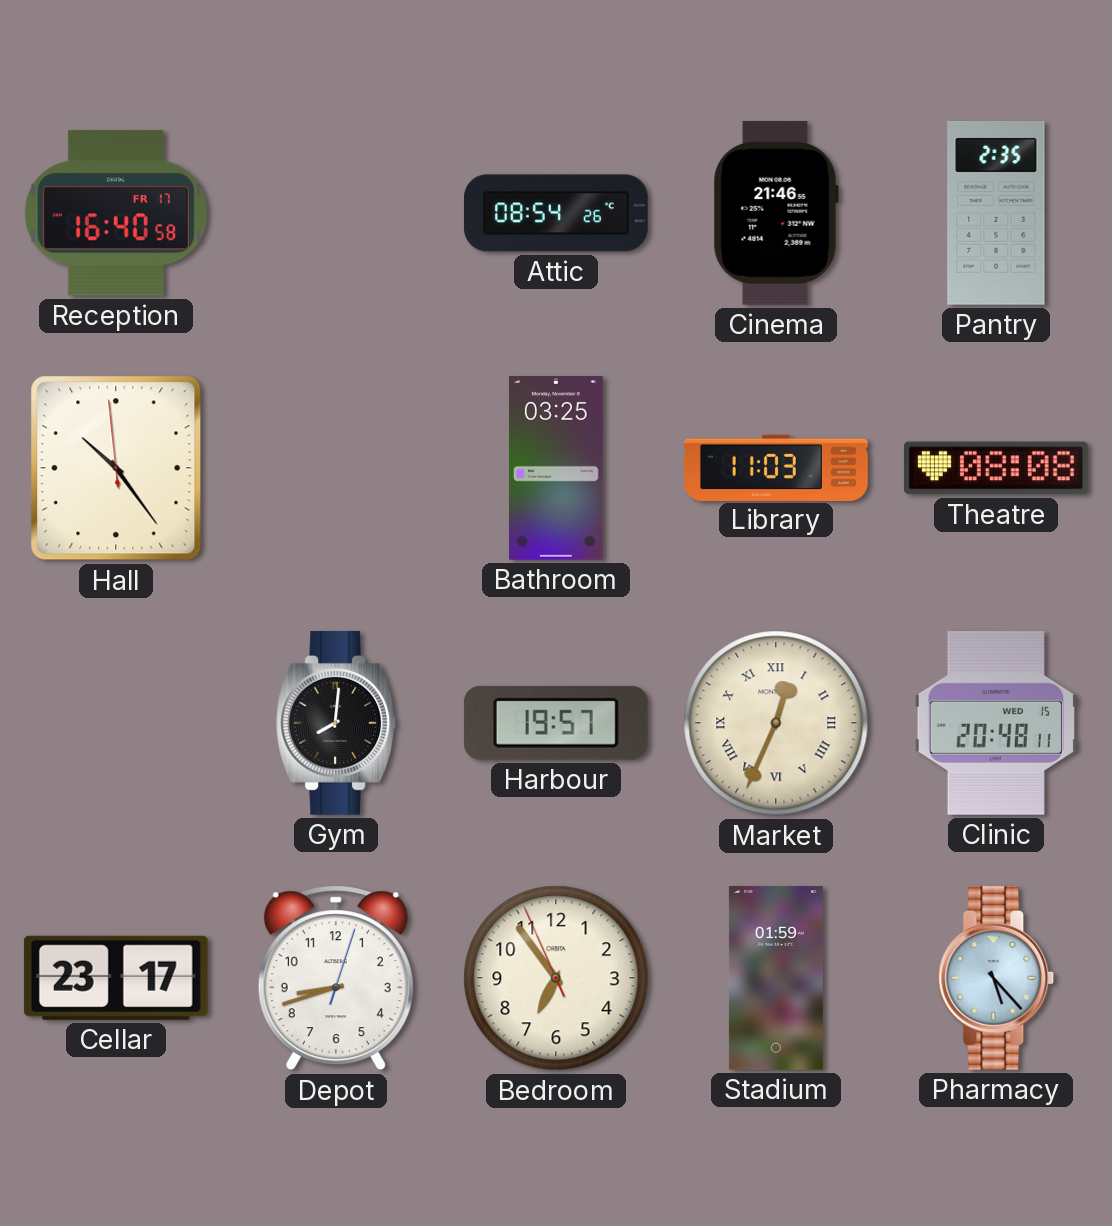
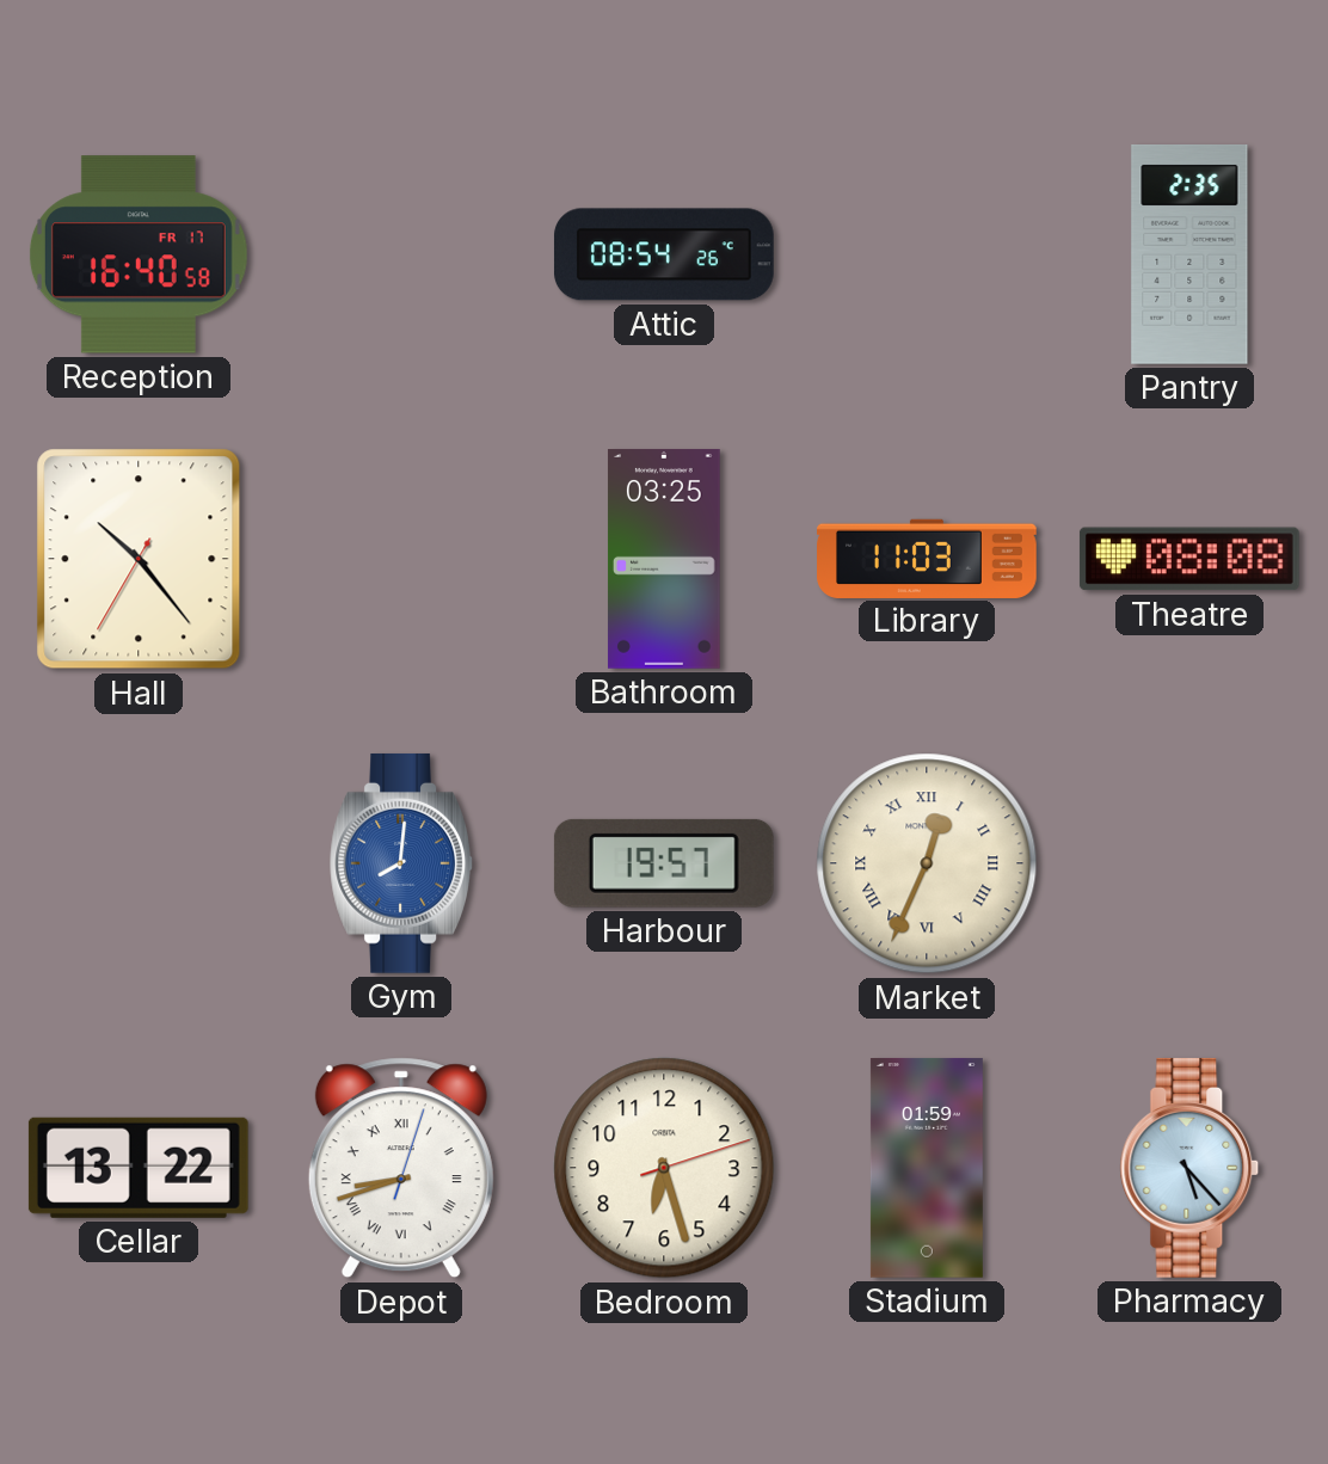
Cinema: 21:46 -> none
Hall: 10:23:59 -> 10:23:35
Gym dial: black -> blue
Clinic: 20:48 -> none
Cellar: 23:17 -> 13:22
Depot numerals: Arabic -> Roman
Bedroom: 6:53 -> 6:27
